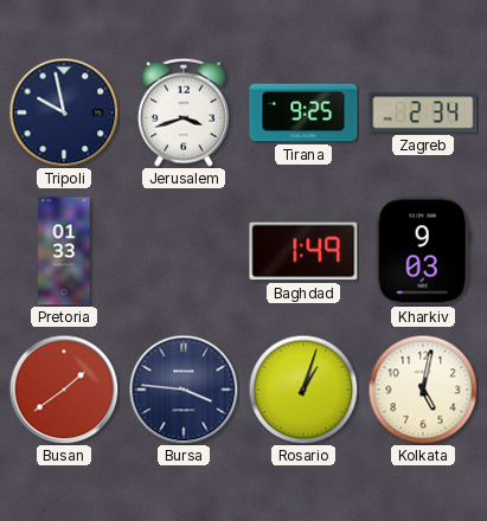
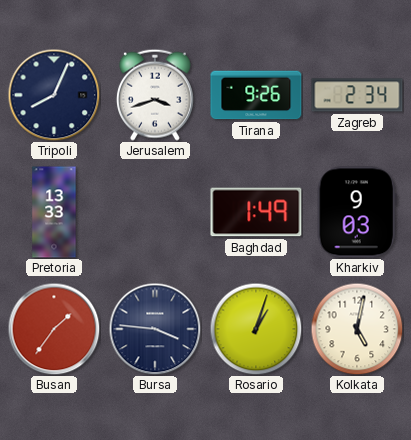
Tripoli: 9:58 -> 8:04
Tirana: 9:25 -> 9:26
Pretoria: 01:33 -> 13:33
Busan: 1:39 -> 1:36
